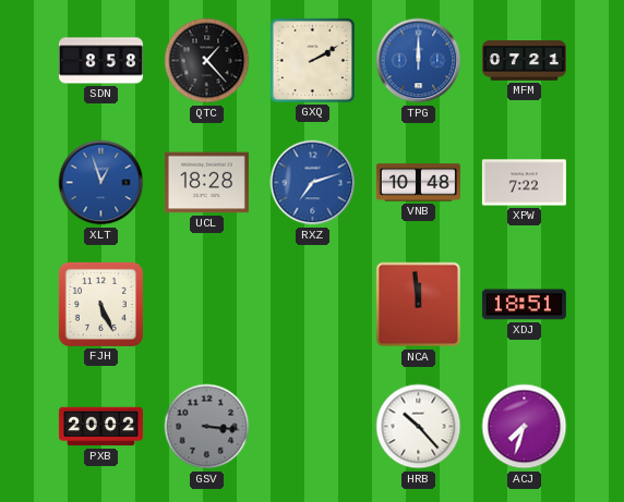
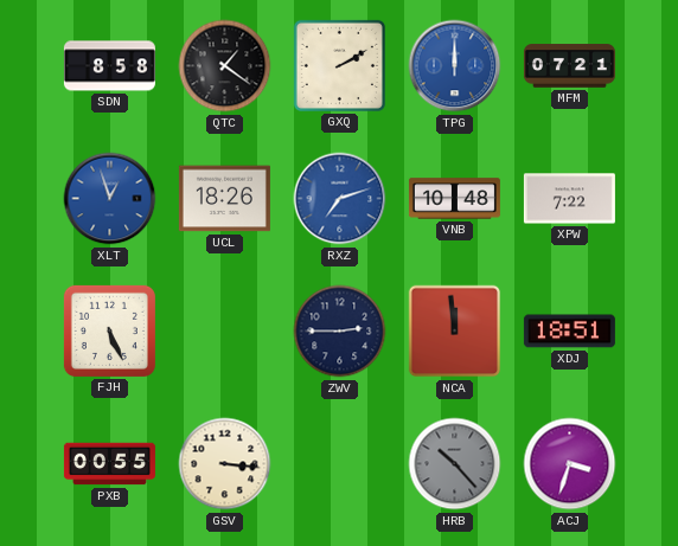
QTC: 1:23 -> 1:21
UCL: 18:28 -> 18:26
ZWV: none -> 2:45
PXB: 20:02 -> 00:55
GSV dial: grey -> cream
HRB dial: white -> grey
ACJ: 7:33 -> 3:33
